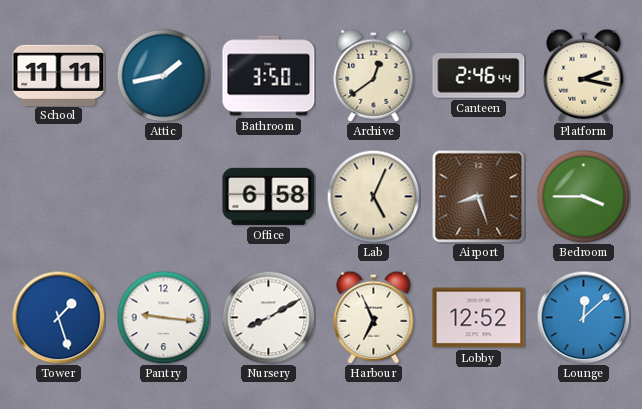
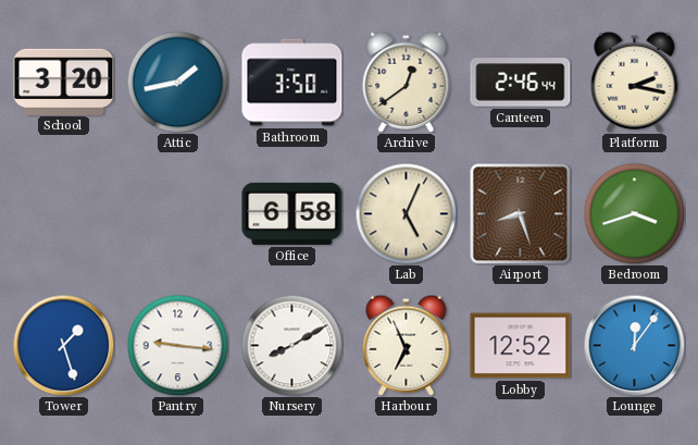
School: 11:11 -> 3:20
Bedroom: 3:45 -> 3:42
Lounge: 12:08 -> 12:06
